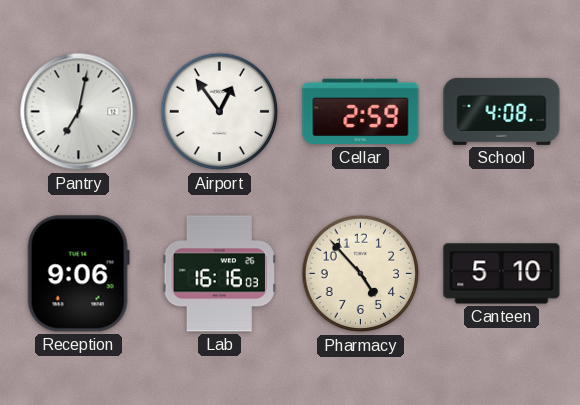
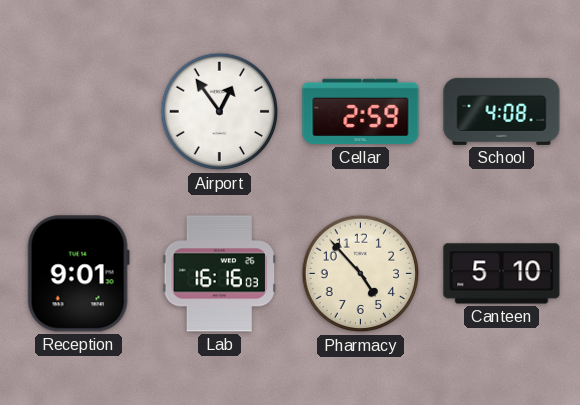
Pantry: 7:02 -> none
Reception: 9:06 -> 9:01
